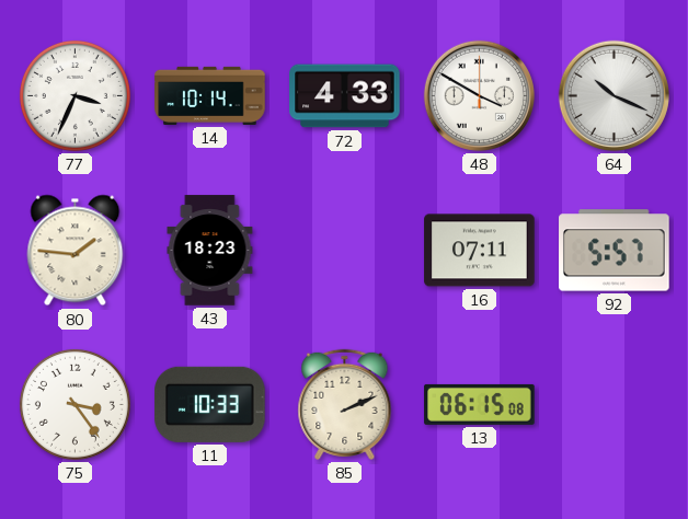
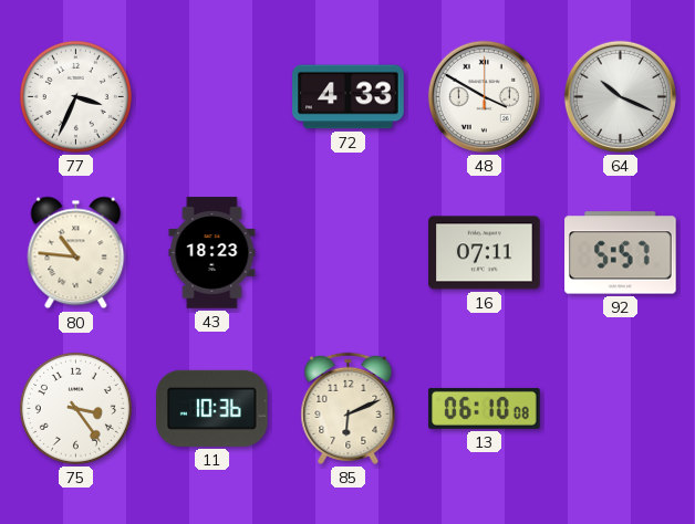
14: 10:14 -> none
80: 1:46 -> 10:46
11: 10:33 -> 10:36
85: 2:11 -> 6:11
13: 06:15 -> 06:10
